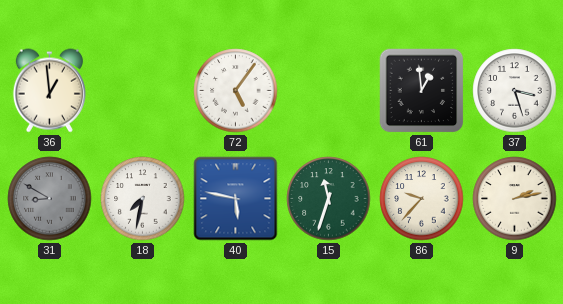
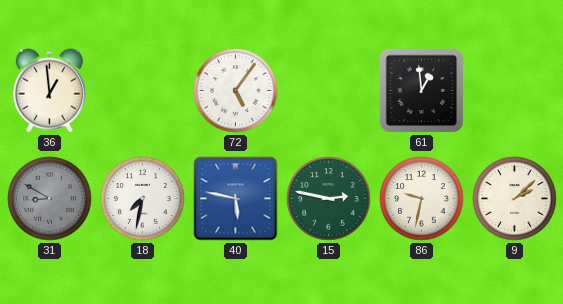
37: 3:27 -> none
15: 11:33 -> 2:47
86: 9:37 -> 9:32
9: 2:13 -> 2:08
